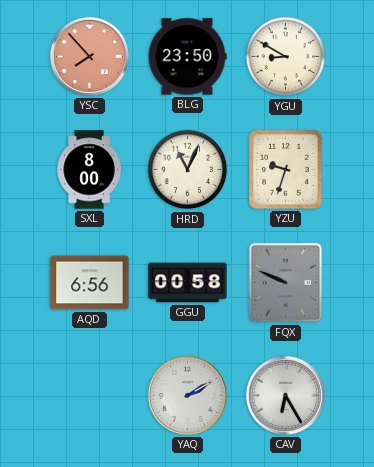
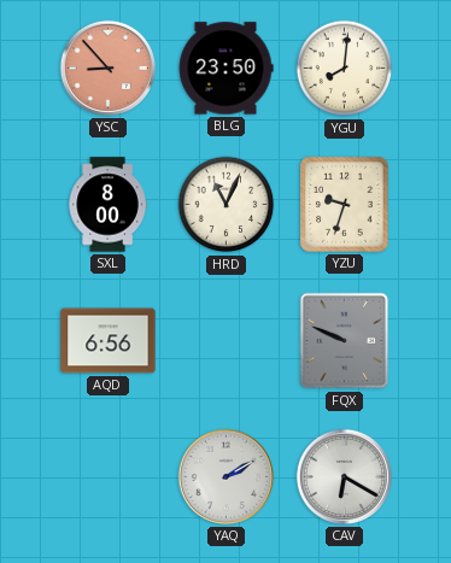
YSC: 7:53 -> 8:53
YGU: 8:50 -> 8:01
GGU: 00:58 -> none
CAV: 6:25 -> 6:20
